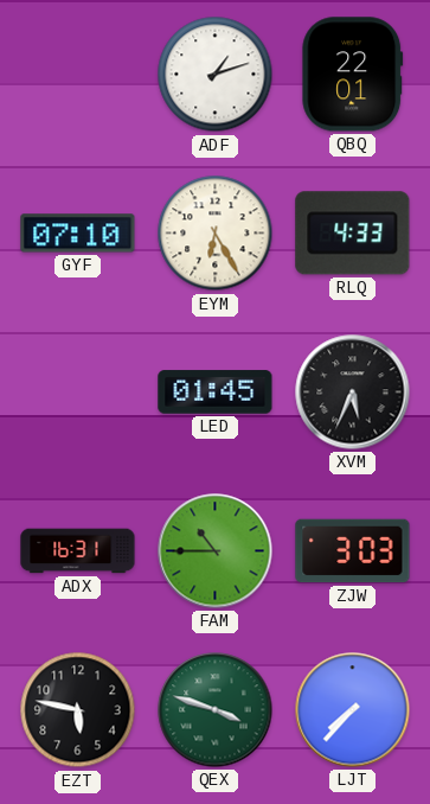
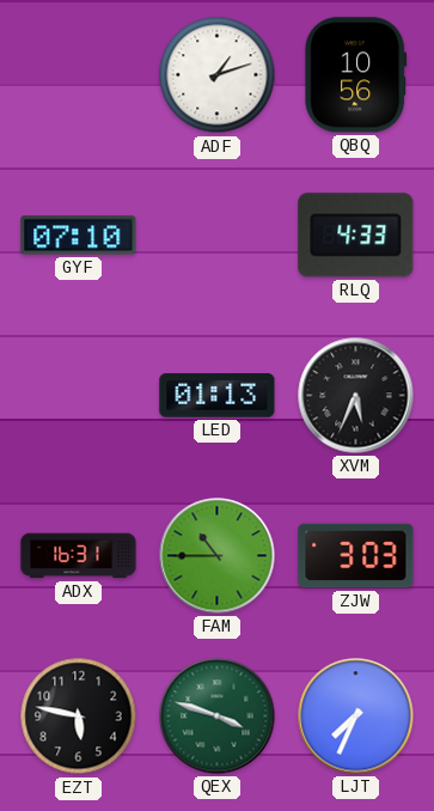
QBQ: 22:01 -> 10:56
EYM: 6:25 -> none
LED: 01:45 -> 01:13
LJT: 7:37 -> 7:34
